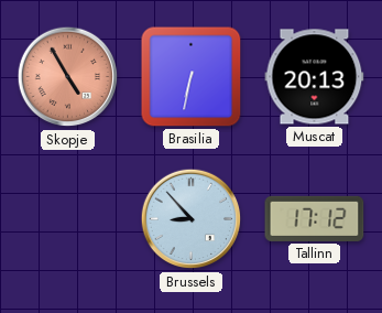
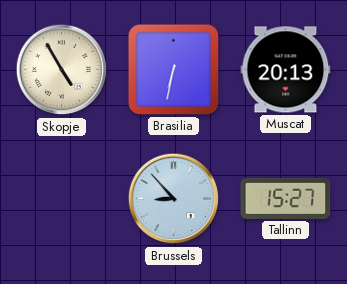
Skopje dial: salmon -> cream
Tallinn: 17:12 -> 15:27
